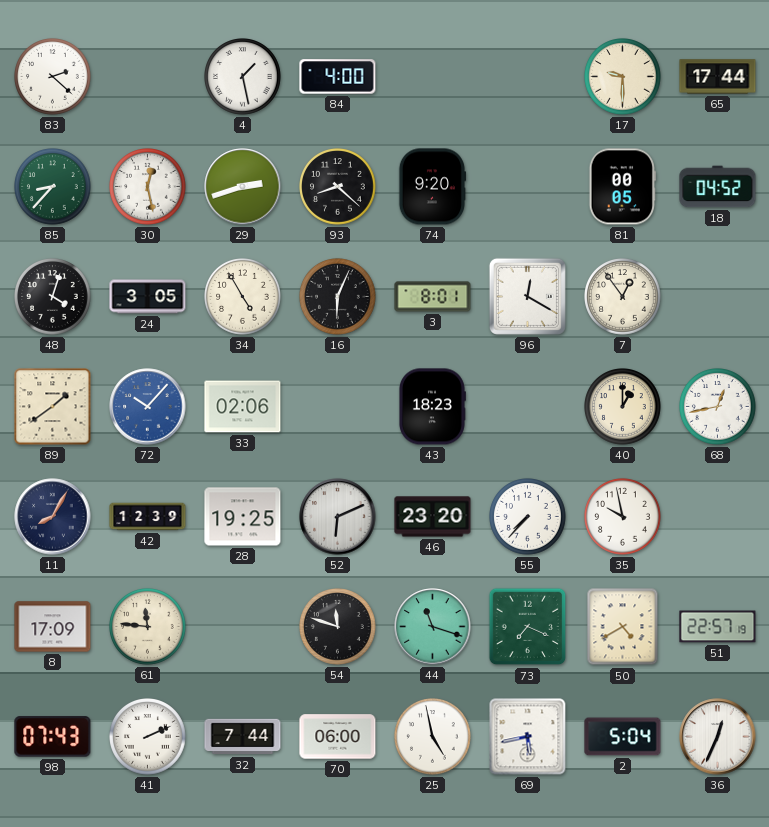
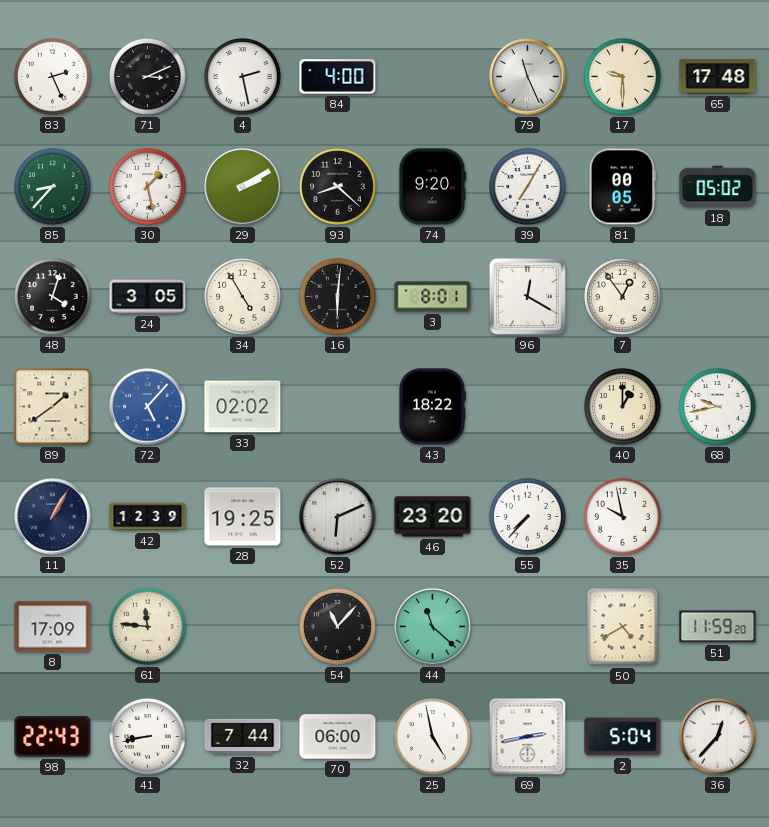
83: 2:22 -> 2:26
71: none -> 3:11
4: 1:28 -> 2:28
79: none -> 11:26
65: 17:44 -> 17:48
30: 12:28 -> 1:28
29: 2:42 -> 2:10
39: none -> 7:05
18: 04:52 -> 05:02
16: 6:04 -> 6:01
72: 10:07 -> 5:07
33: 02:06 -> 02:02
43: 18:23 -> 18:22
68: 12:43 -> 9:43
11: 8:05 -> 1:05
54: 11:48 -> 11:07
44: 11:18 -> 11:22
73: 7:19 -> none
51: 22:57 -> 11:59
98: 07:43 -> 22:43
41: 2:11 -> 8:43
69: 5:43 -> 2:43
36: 12:34 -> 12:37
